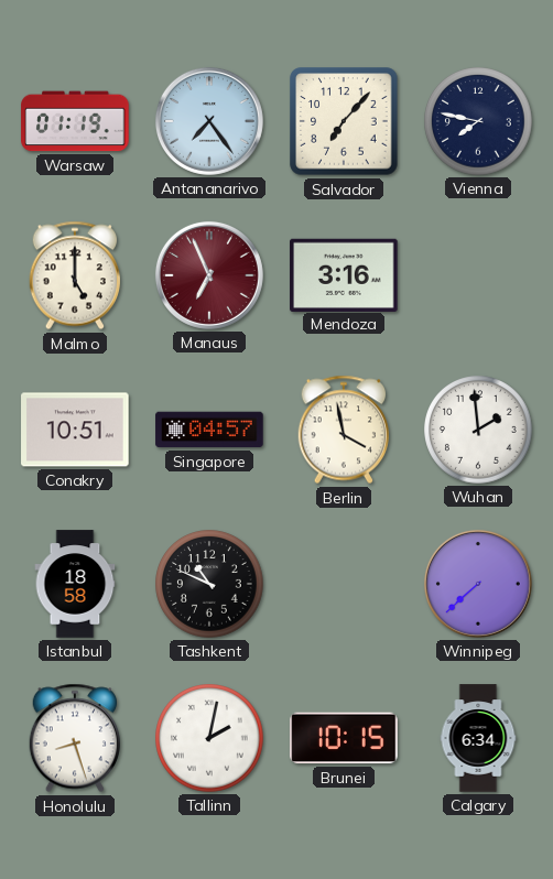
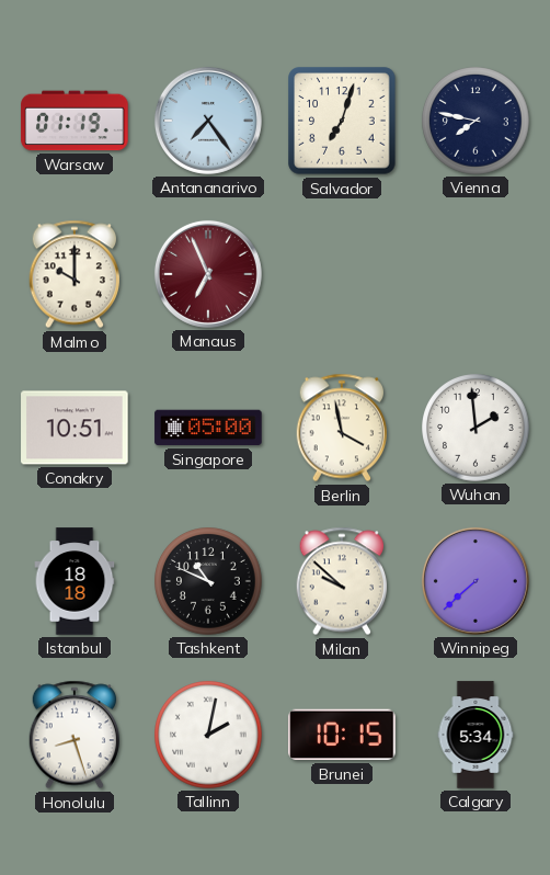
Salvador: 7:07 -> 7:03
Malmo: 5:00 -> 10:00
Mendoza: 3:16 -> none
Singapore: 04:57 -> 05:00
Istanbul: 18:58 -> 18:18
Milan: none -> 9:52
Calgary: 6:34 -> 5:34
